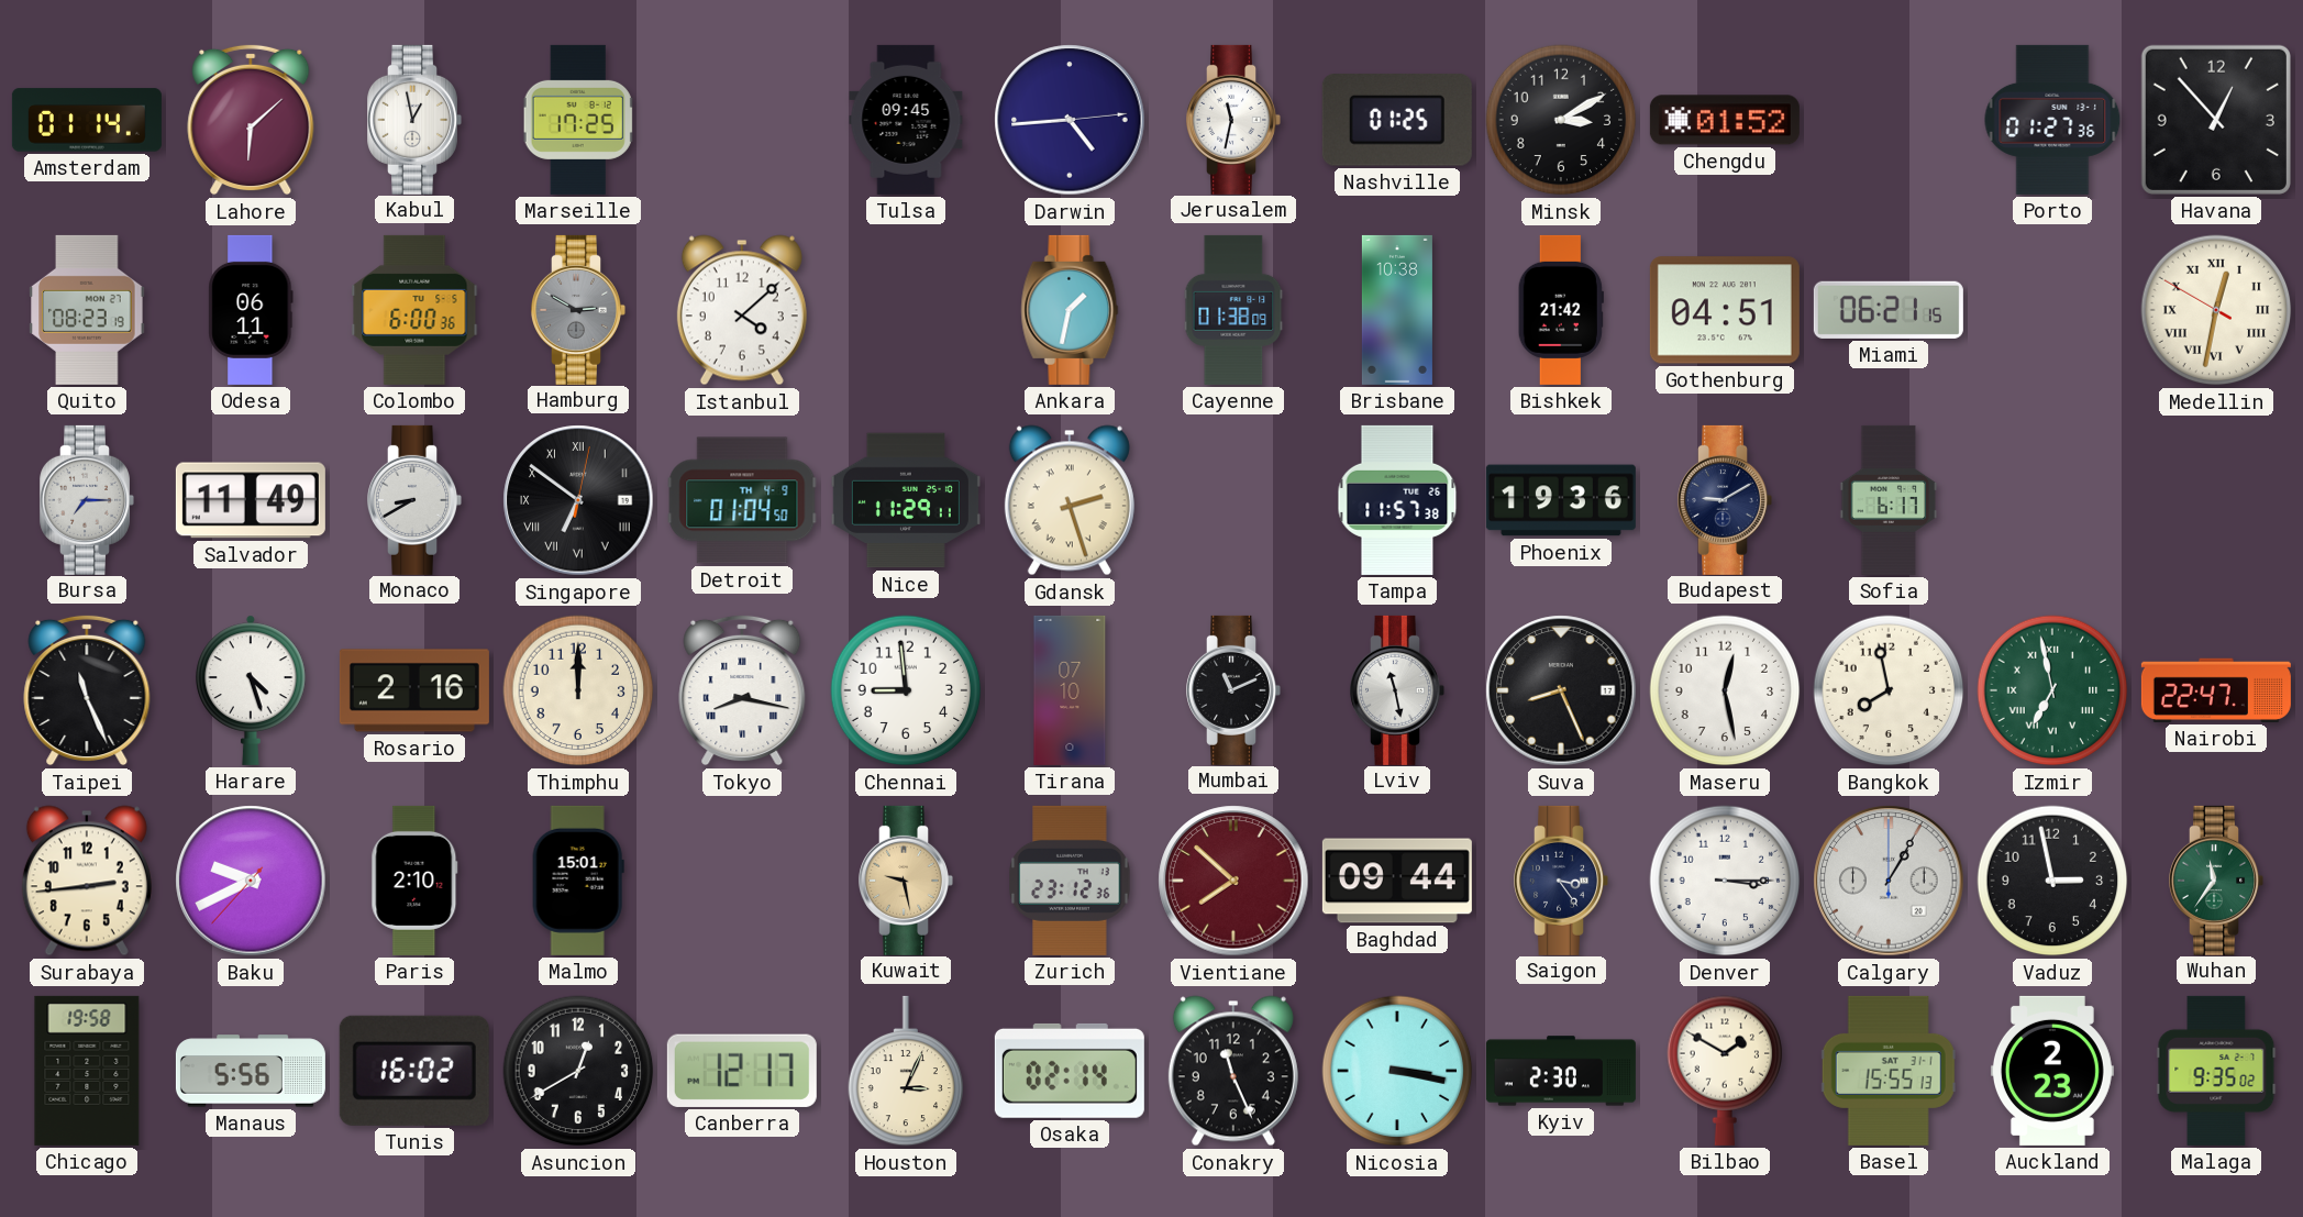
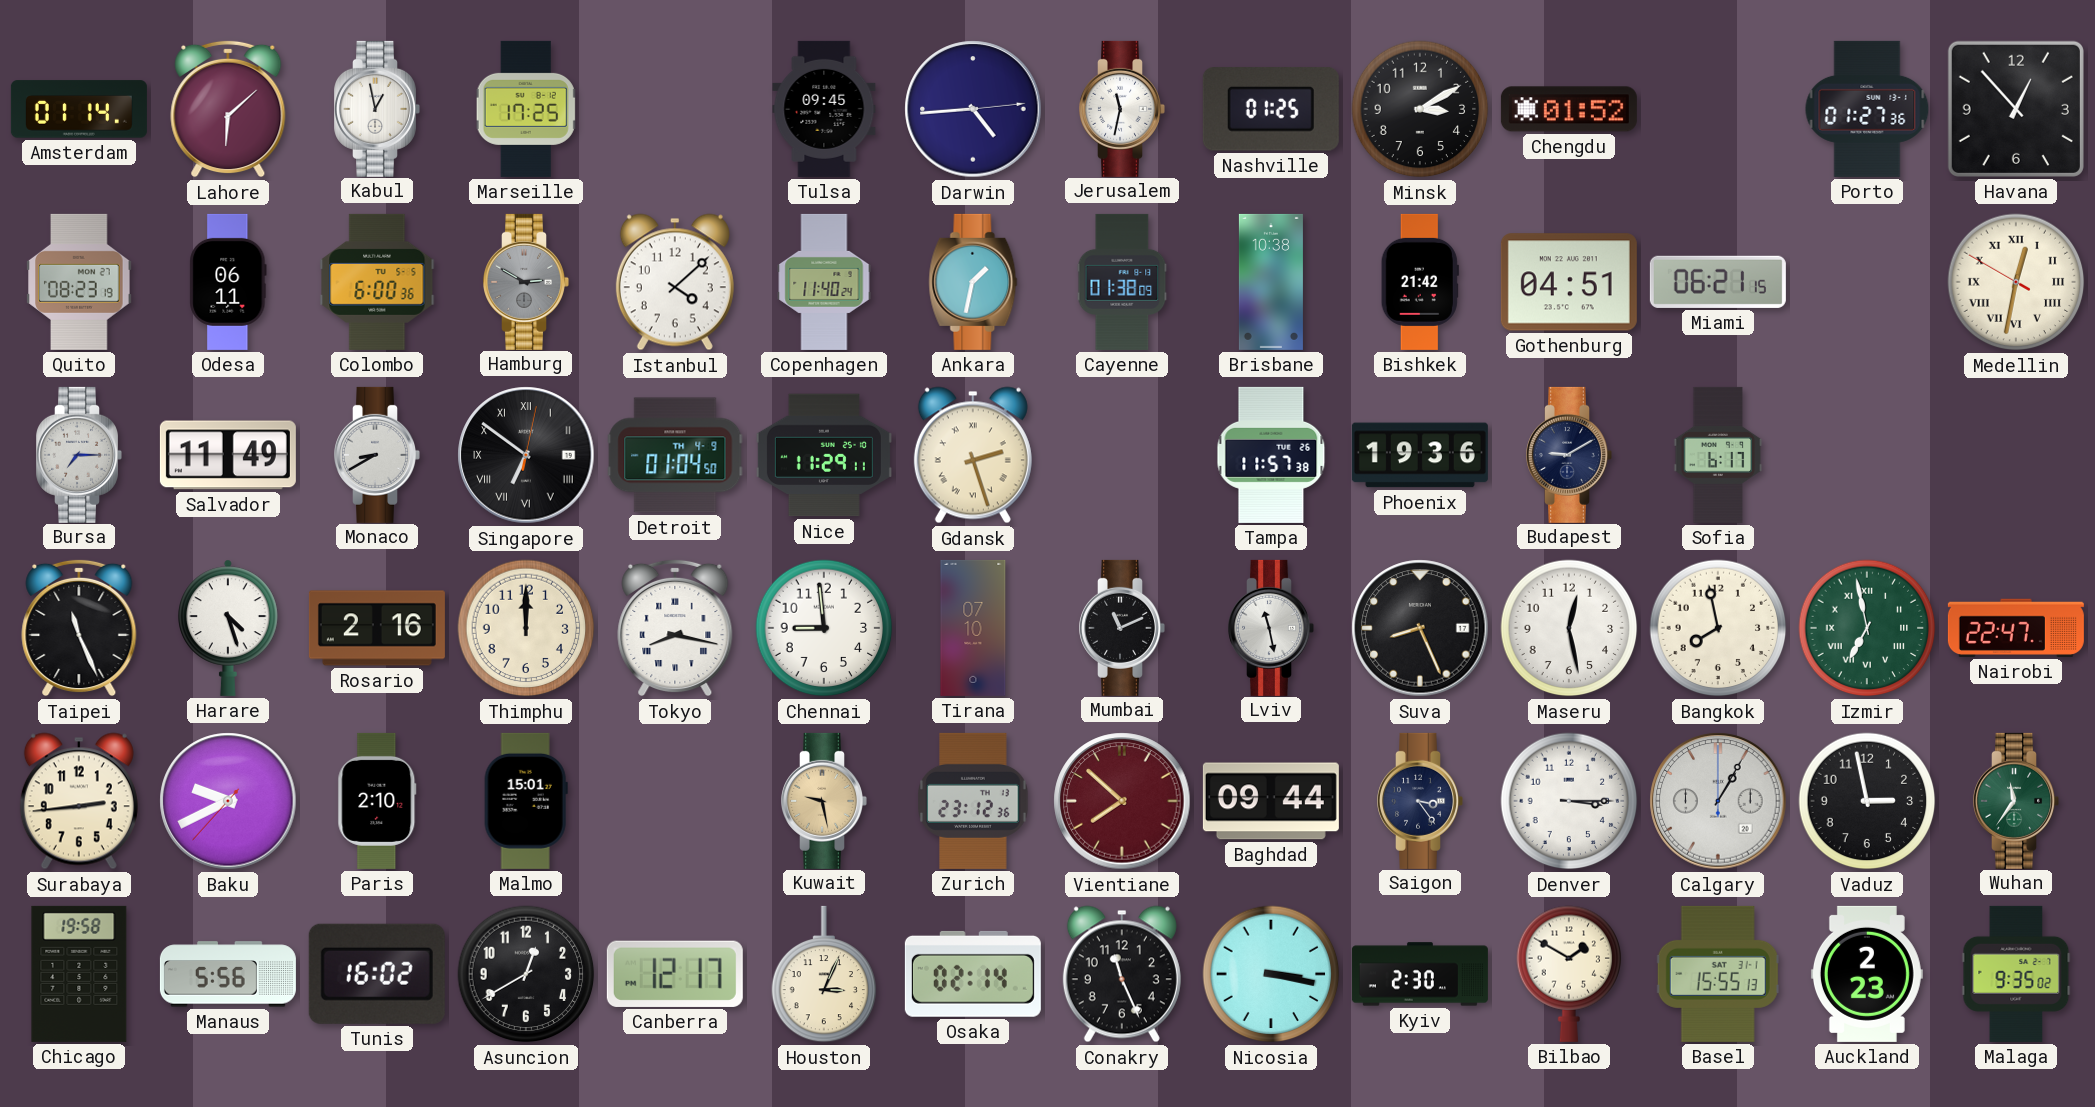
Copenhagen: none -> 11:40
